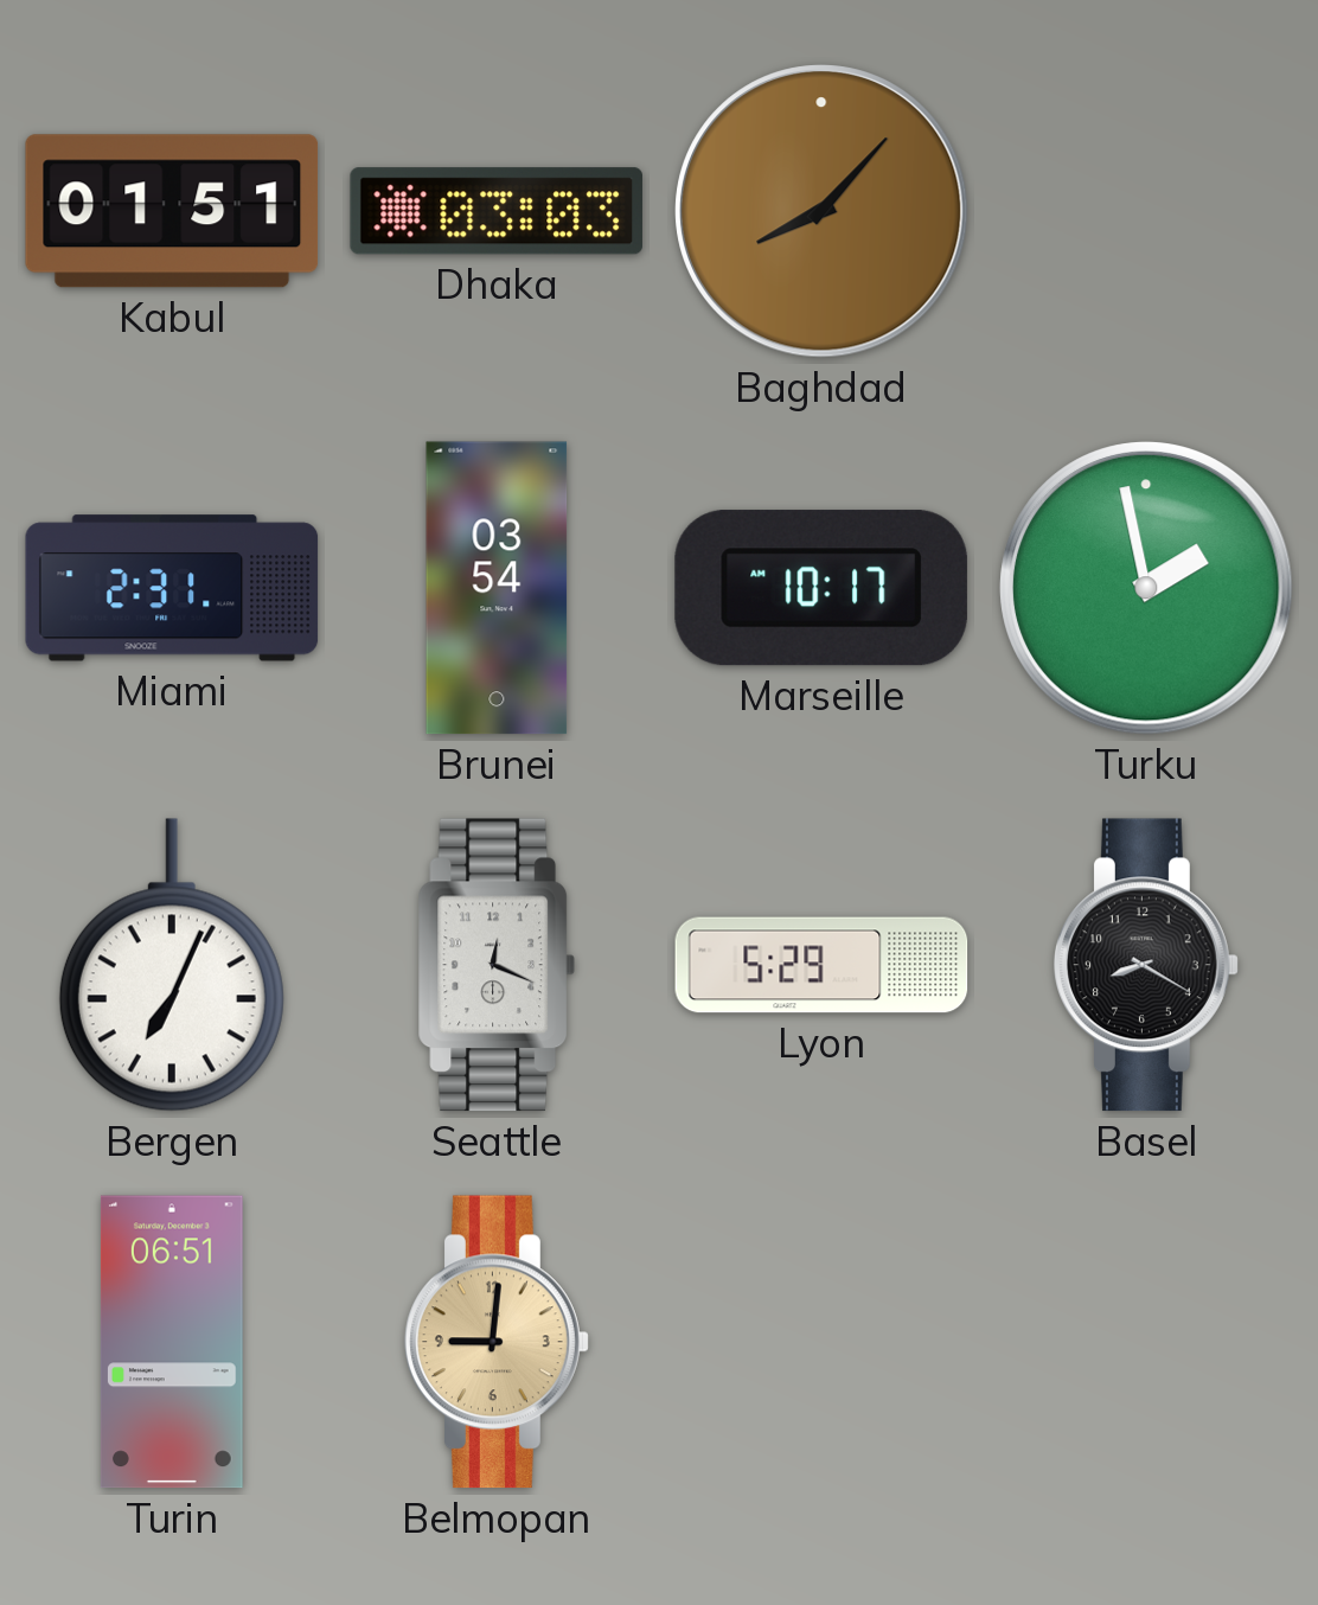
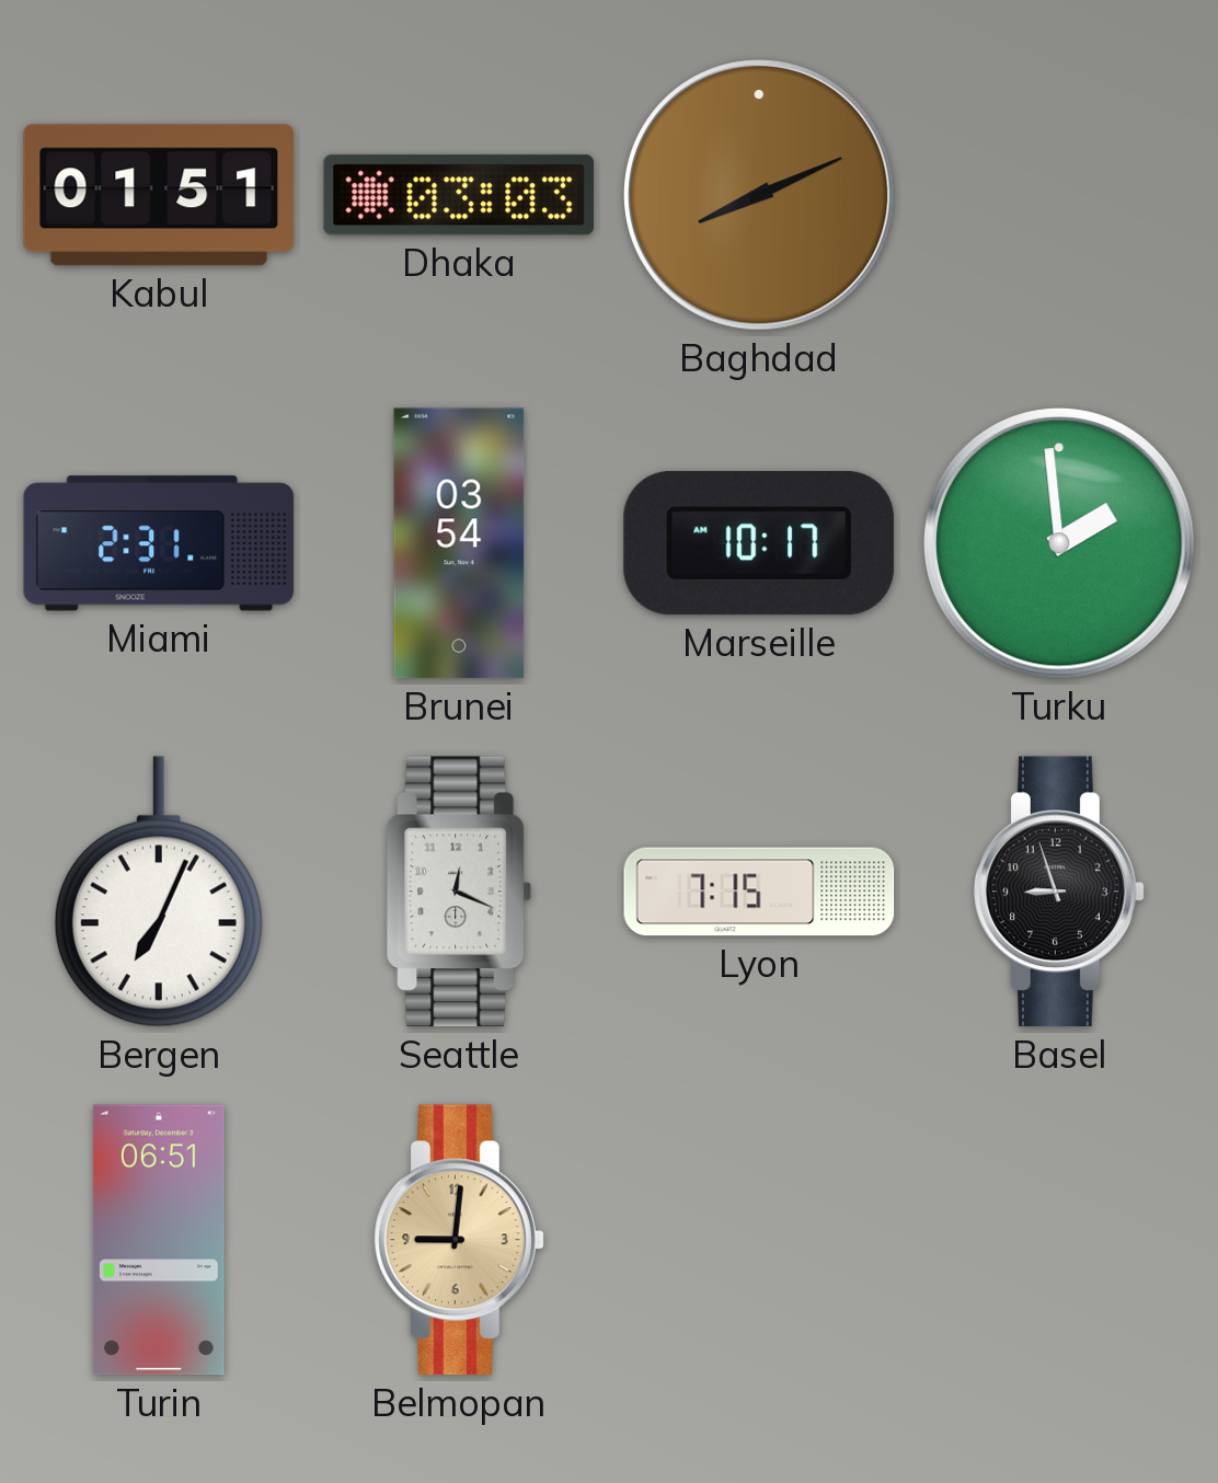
Baghdad: 8:07 -> 8:11
Turku: 1:58 -> 1:59
Lyon: 5:29 -> 7:15
Basel: 8:20 -> 8:57
